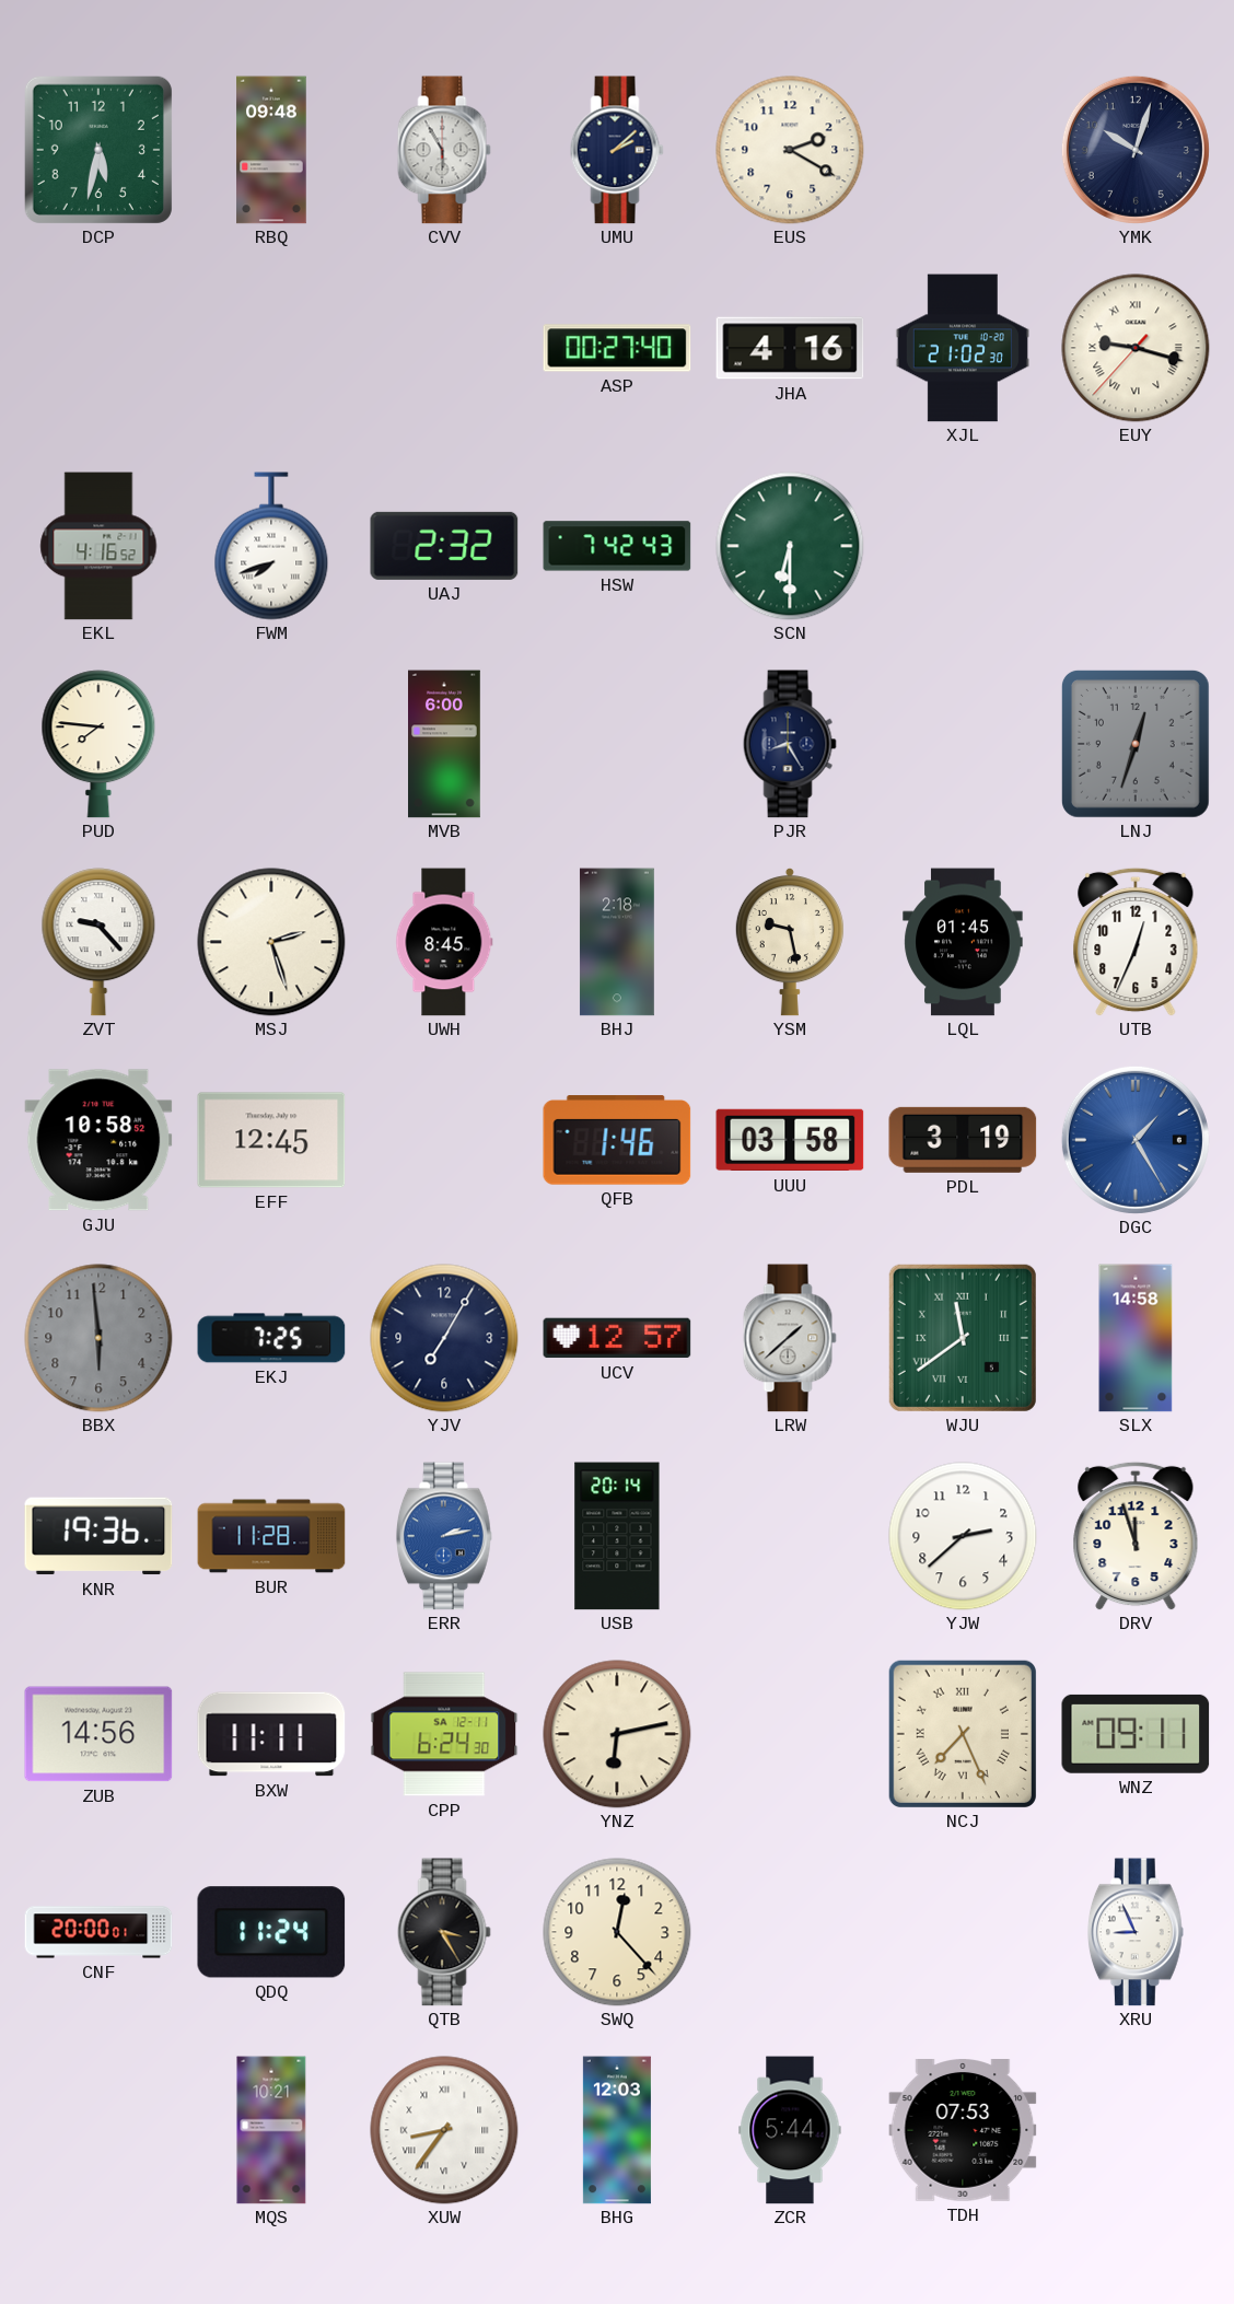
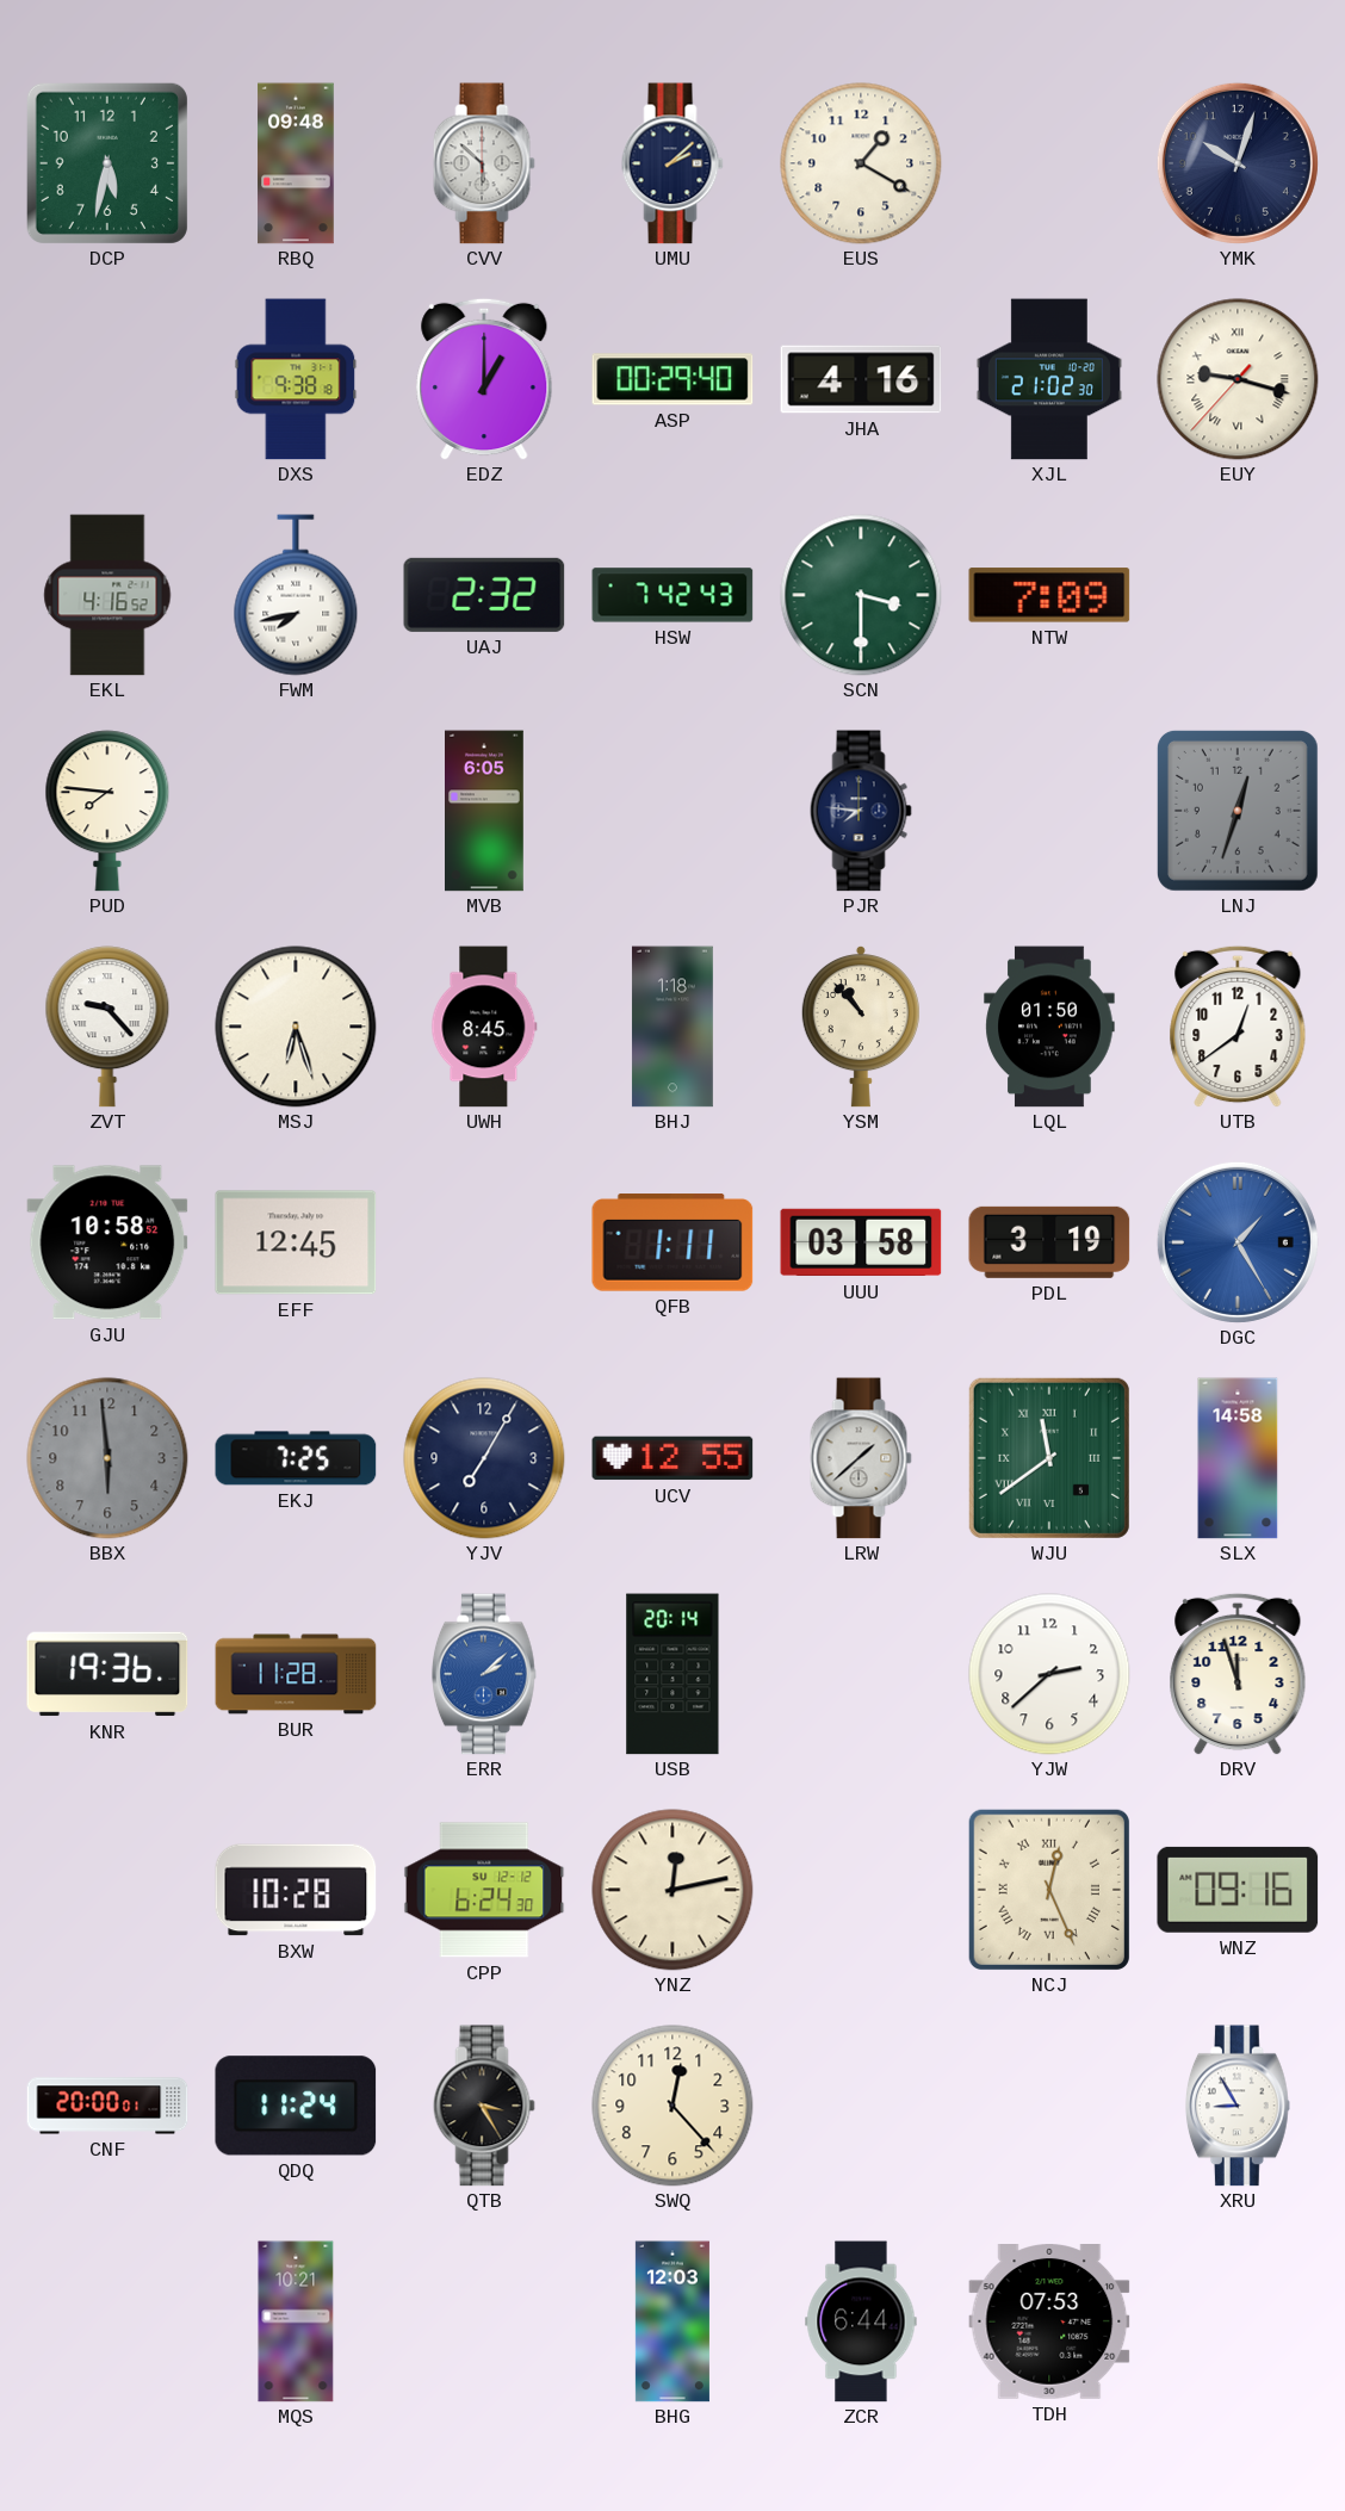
CVV: 5:55 -> 5:52
EUS: 2:20 -> 1:20
DXS: none -> 9:38
EDZ: none -> 1:00
ASP: 00:27 -> 00:29
FWM: 7:42 -> 7:43
SCN: 6:30 -> 3:30
NTW: none -> 7:09
MVB: 6:00 -> 6:05
PJR: 8:25 -> 7:46
MSJ: 2:27 -> 6:27
BHJ: 2:18 -> 1:18
YSM: 9:28 -> 10:53
LQL: 01:45 -> 01:50
UTB: 12:34 -> 12:39
QFB: 1:46 -> 1:11
UCV: 12:57 -> 12:55
ERR: 2:13 -> 2:08
ZUB: 14:56 -> none
BXW: 11:11 -> 10:28
CPP date: SA 12-11 -> SU 12-12
YNZ: 6:13 -> 12:13
NCJ: 7:26 -> 12:26
WNZ: 09:11 -> 09:16
XRU: 8:56 -> 8:55
XUW: 8:36 -> none
ZCR: 5:44 -> 6:44
